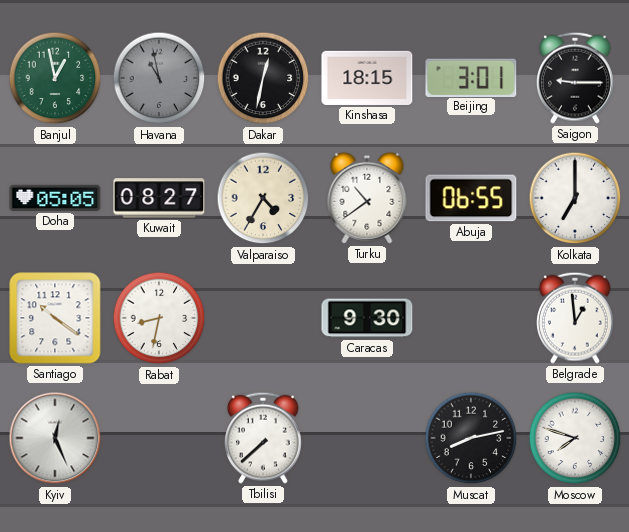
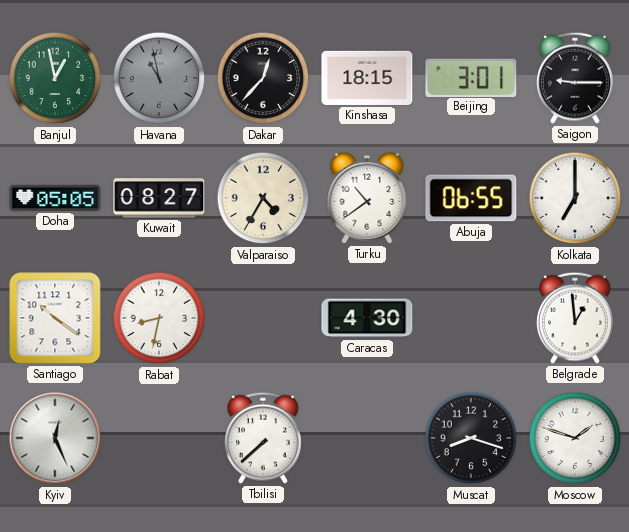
Dakar: 12:32 -> 12:37
Caracas: 9:30 -> 4:30
Muscat: 8:13 -> 8:18
Moscow: 7:48 -> 1:48
